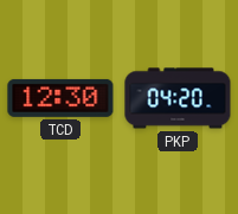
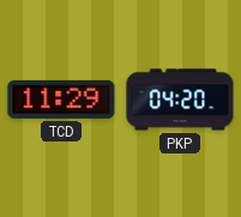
TCD: 12:30 -> 11:29
